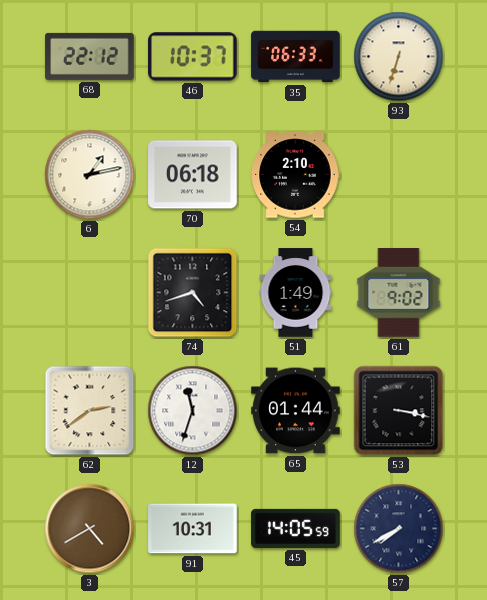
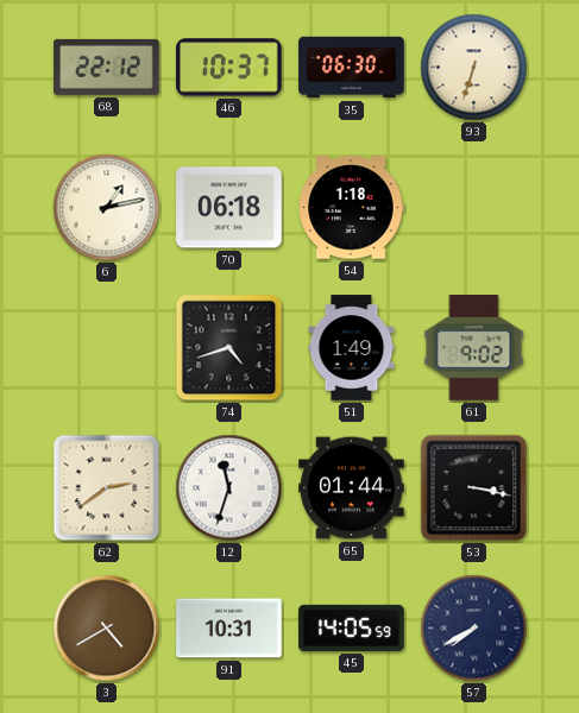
35: 06:33 -> 06:30
54: 2:10 -> 1:18
